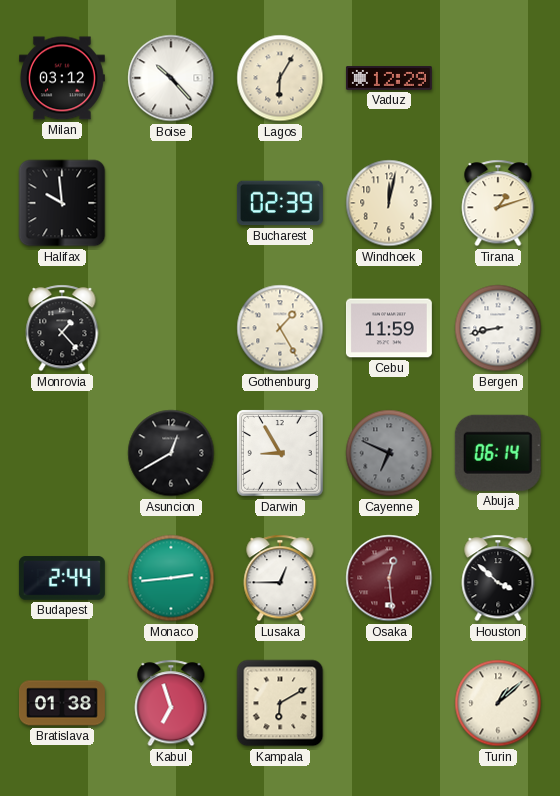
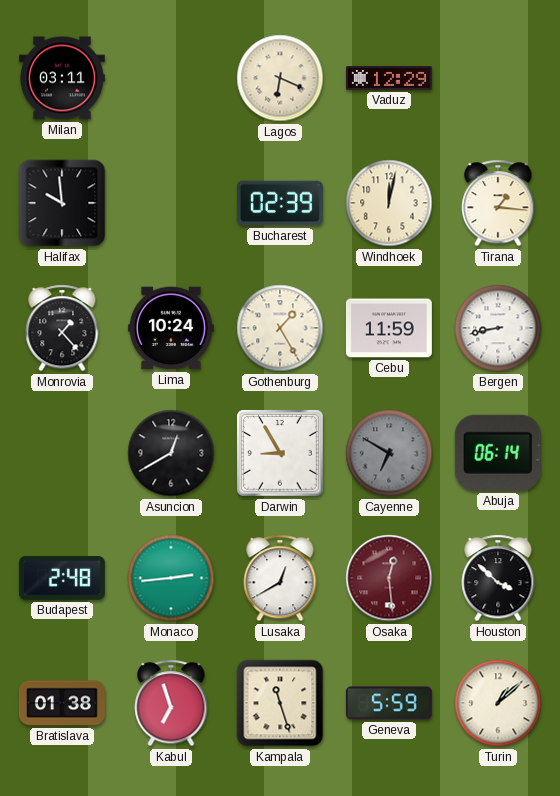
Milan: 03:12 -> 03:11
Boise: 10:23 -> none
Lagos: 6:05 -> 6:19
Tirana: 1:12 -> 1:16
Lima: none -> 10:24
Cayenne: 6:49 -> 6:50
Budapest: 2:44 -> 2:48
Lusaka: 12:45 -> 12:40
Kampala: 6:10 -> 11:27
Geneva: none -> 5:59
